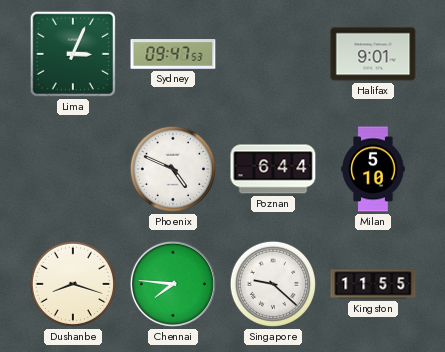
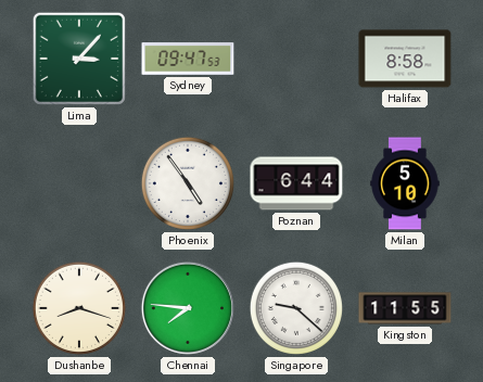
Lima: 3:04 -> 3:07
Halifax: 9:01 -> 8:58
Phoenix: 4:49 -> 4:54
